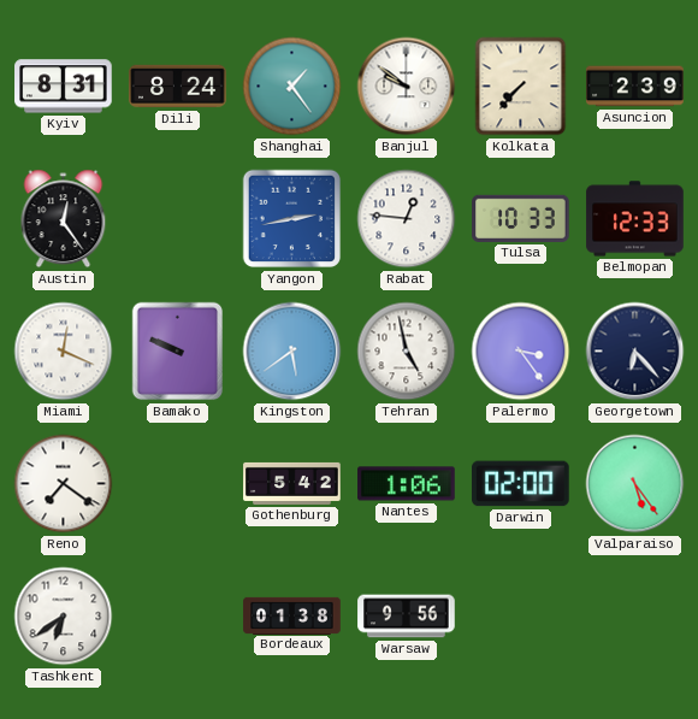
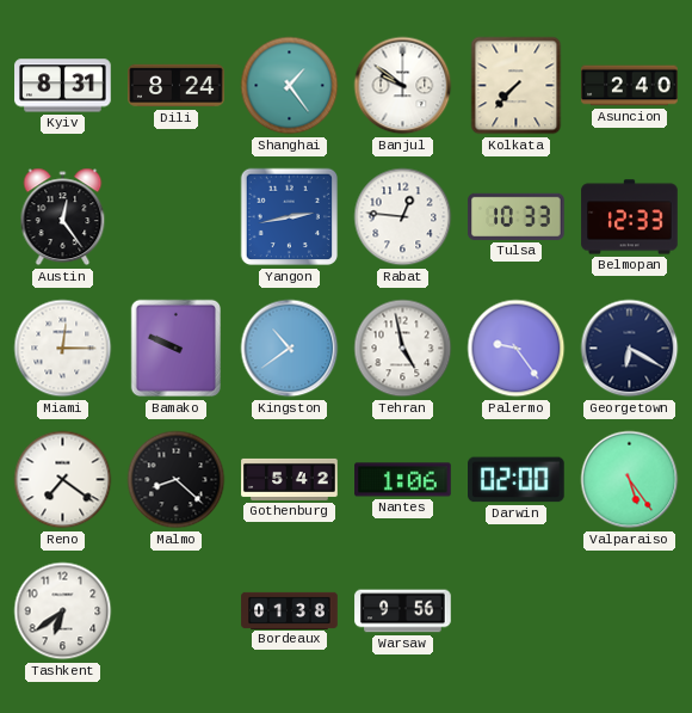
Asuncion: 2:39 -> 2:40
Miami: 12:19 -> 12:15
Kingston: 5:39 -> 10:39
Palermo: 3:24 -> 9:24
Georgetown: 6:23 -> 6:20
Malmo: none -> 8:22
